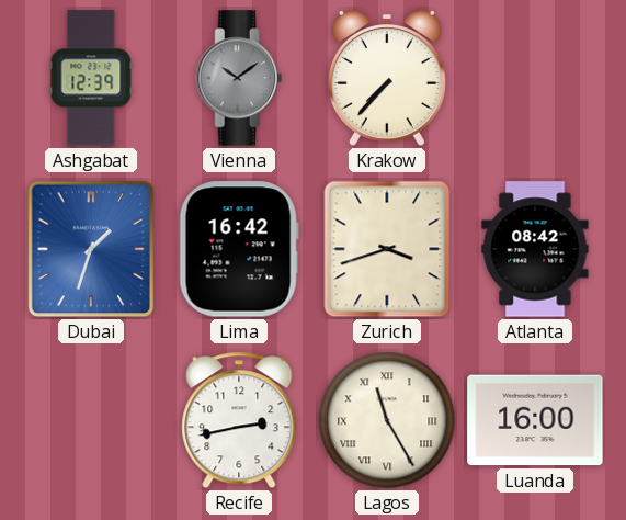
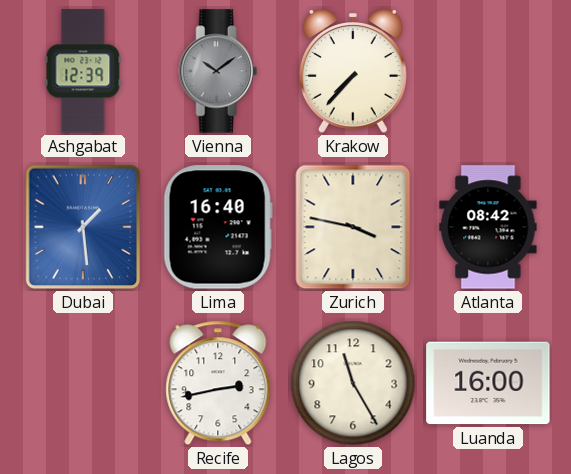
Dubai: 1:33 -> 1:29
Lima: 16:42 -> 16:40
Zurich: 3:42 -> 3:47
Lagos numerals: Roman -> Arabic
